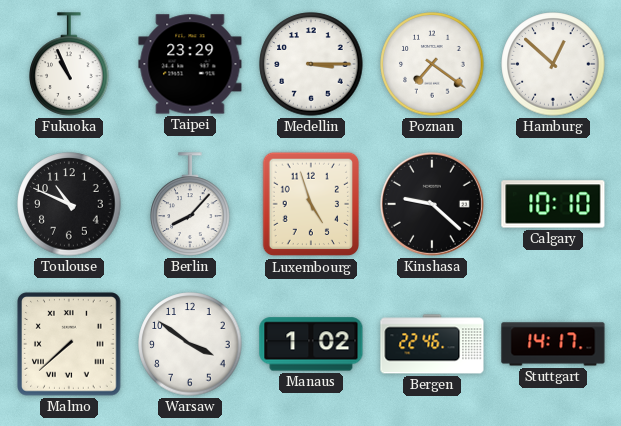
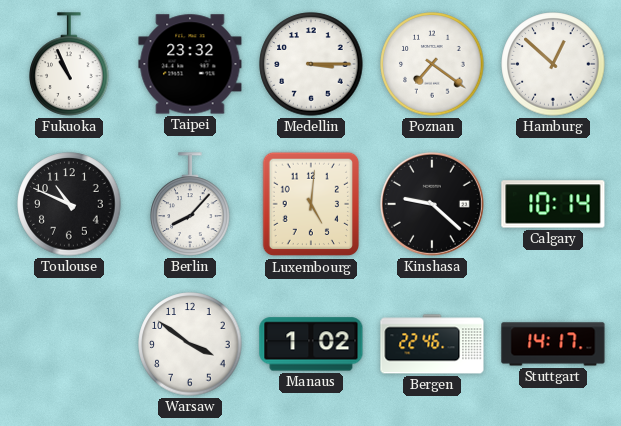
Taipei: 23:29 -> 23:32
Luxembourg: 4:57 -> 5:01
Calgary: 10:10 -> 10:14
Malmo: 7:38 -> none
